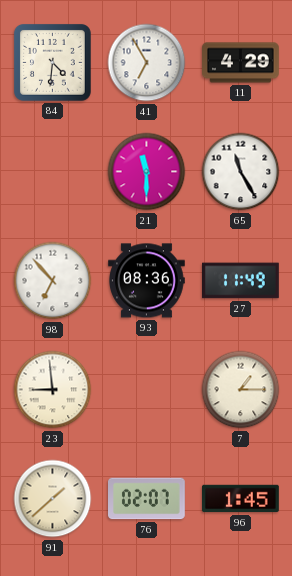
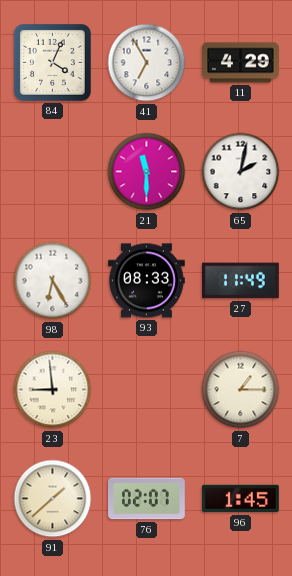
84: 4:31 -> 4:04
65: 11:25 -> 2:02
98: 6:53 -> 6:25
93: 08:36 -> 08:33
